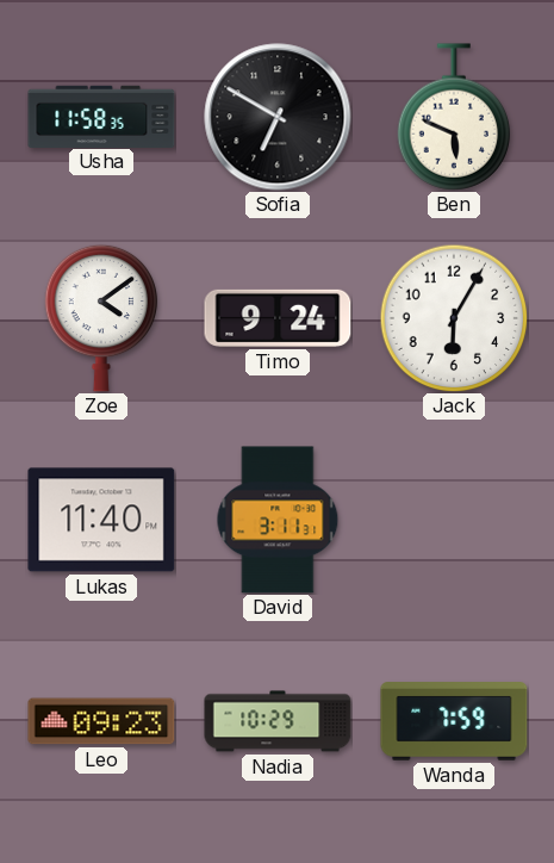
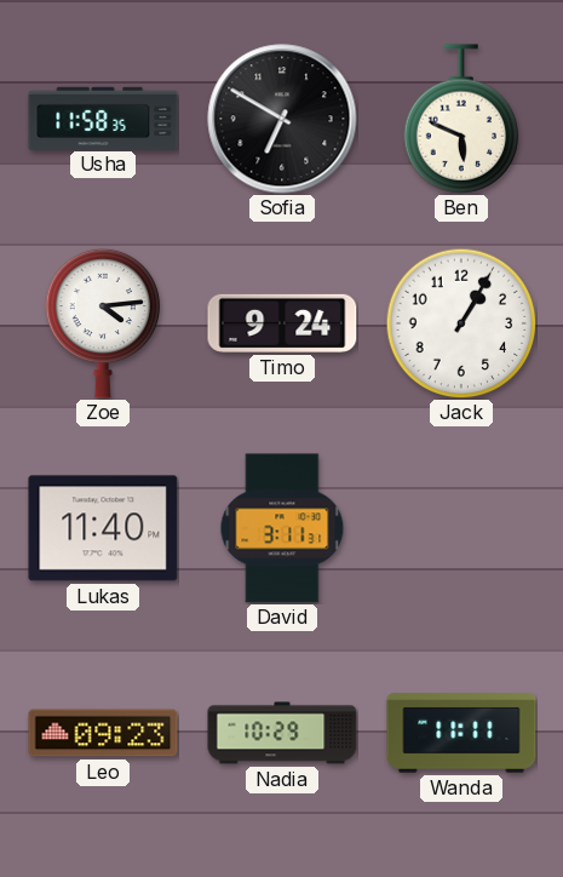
Zoe: 4:09 -> 4:14
Jack: 6:05 -> 1:05
Wanda: 7:59 -> 11:11
